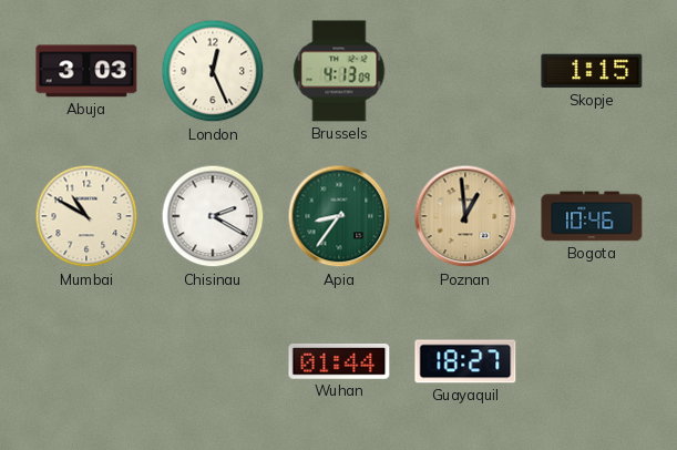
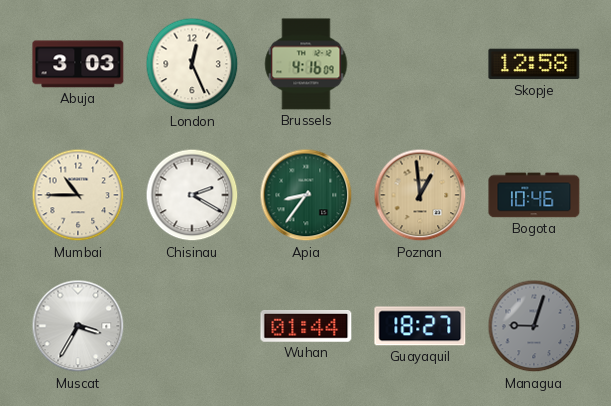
Brussels: 4:13 -> 4:16
Skopje: 1:15 -> 12:58
Mumbai: 10:50 -> 10:45
Muscat: none -> 3:35
Managua: none -> 9:03
